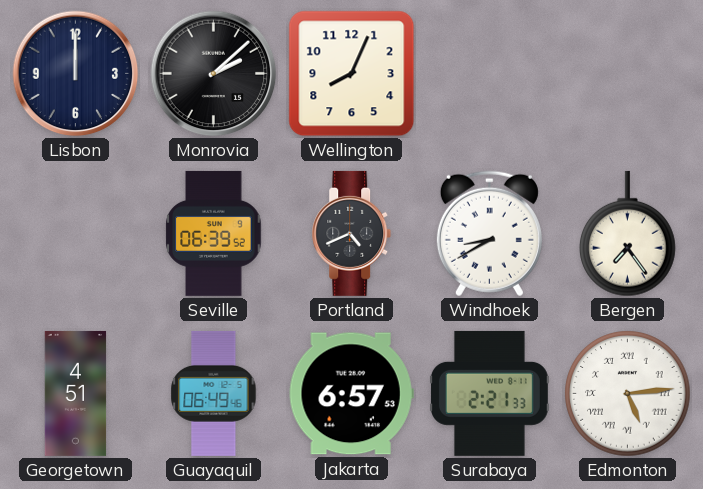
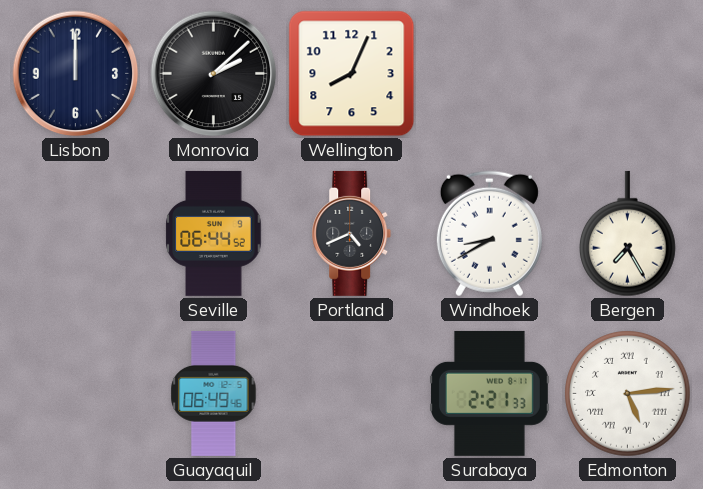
Seville: 06:39 -> 06:44
Bergen: 7:24 -> 7:25
Georgetown: 4:51 -> none
Jakarta: 6:57 -> none
